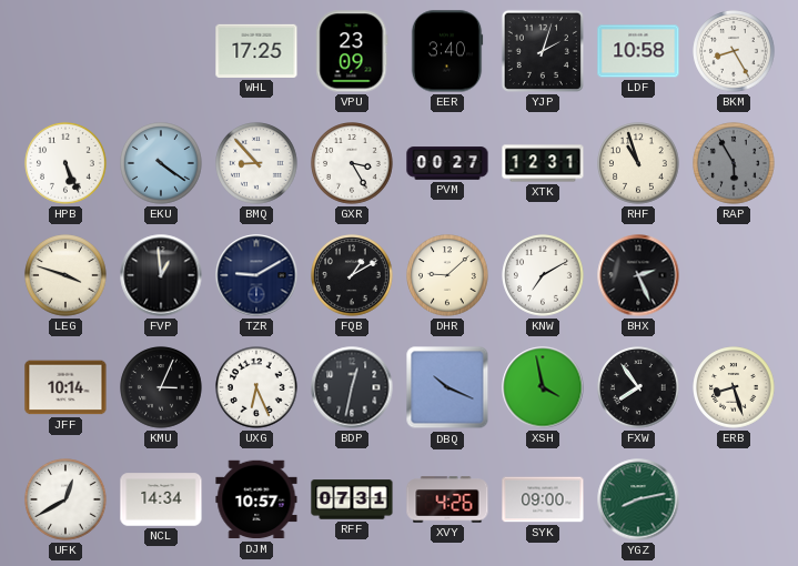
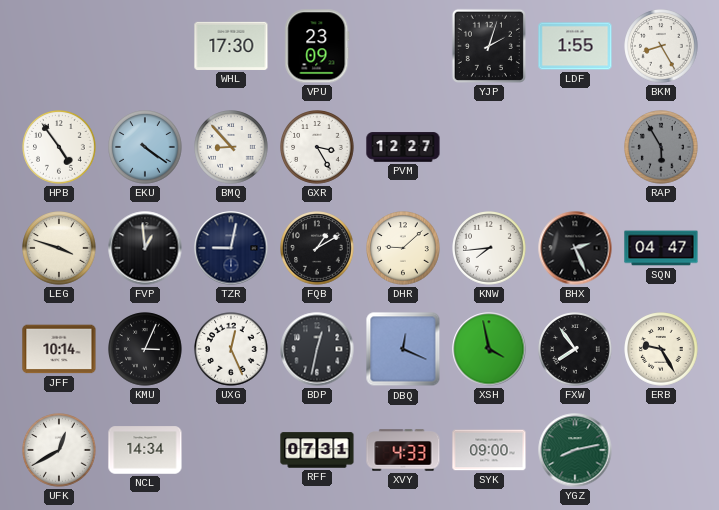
WHL: 17:25 -> 17:30
EER: 3:40 -> none
LDF: 10:58 -> 1:55
HPB: 5:26 -> 4:54
PVM: 00:27 -> 12:27
XTK: 12:31 -> none
RHF: 10:57 -> none
TZR: 9:10 -> 9:02
KNW: 7:10 -> 7:44
SQN: none -> 04:47
UXG: 6:26 -> 12:26
DBQ: 10:19 -> 12:19
ERB: 8:27 -> 9:25
DJM: 10:57 -> none
XVY: 4:26 -> 4:33
